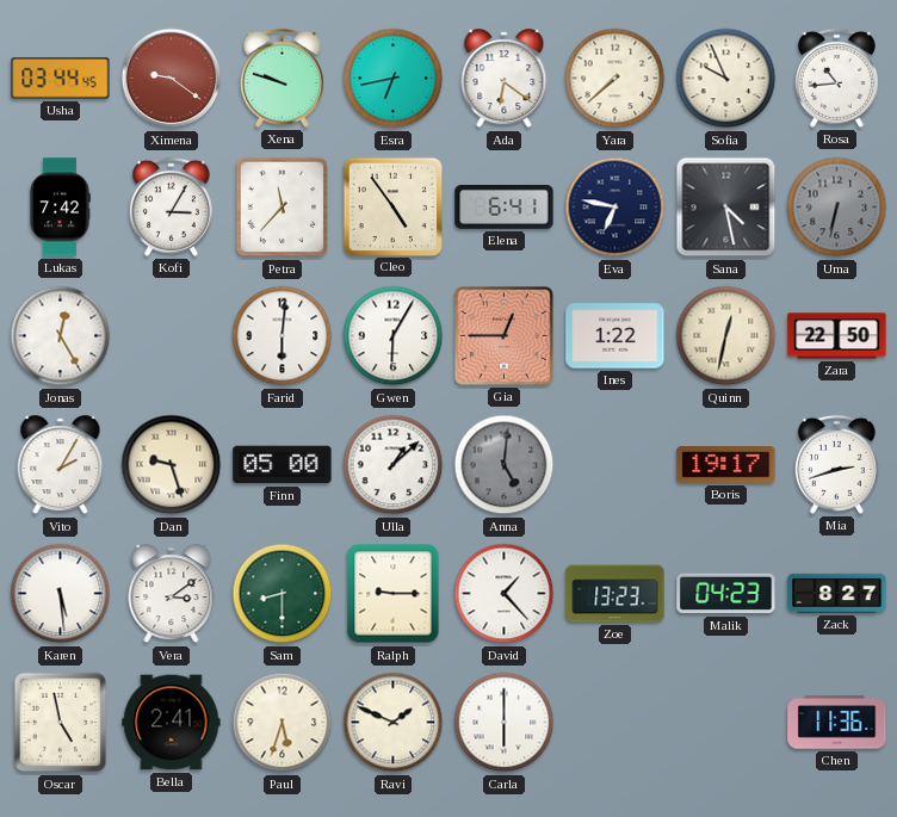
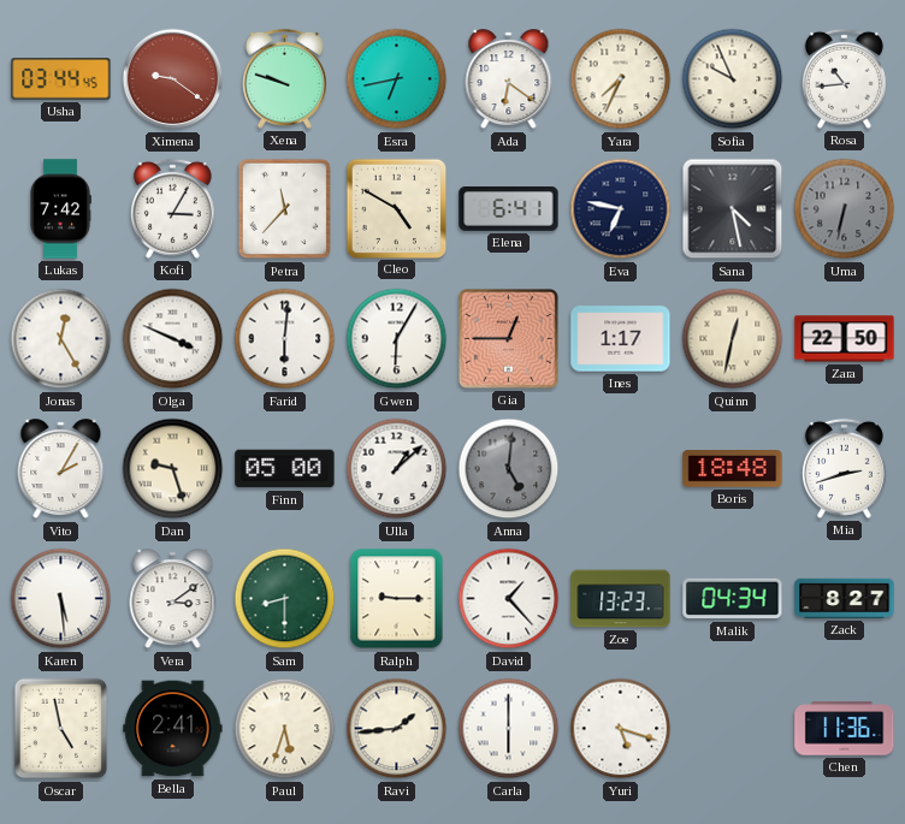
Yara: 7:38 -> 7:34
Cleo: 4:54 -> 4:50
Olga: none -> 3:49
Ines: 1:22 -> 1:17
Boris: 19:17 -> 18:48
Malik: 04:23 -> 04:34
Ravi: 1:49 -> 1:44
Yuri: none -> 5:18
